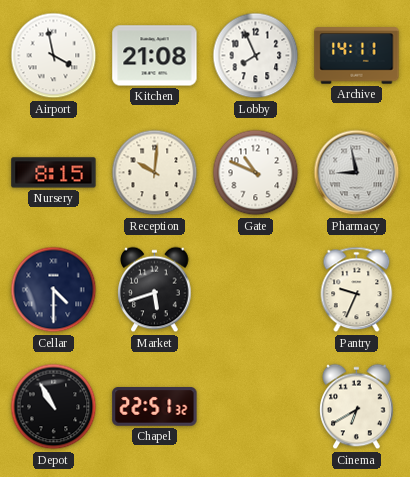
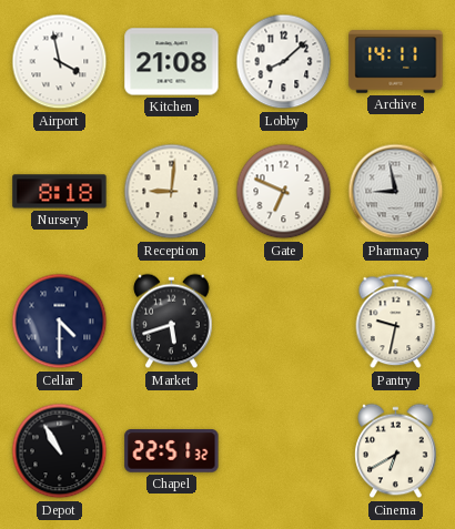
Lobby: 7:56 -> 8:08
Nursery: 8:15 -> 8:18
Reception: 10:01 -> 9:01
Gate: 10:49 -> 6:49
Pantry: 9:34 -> 9:32
